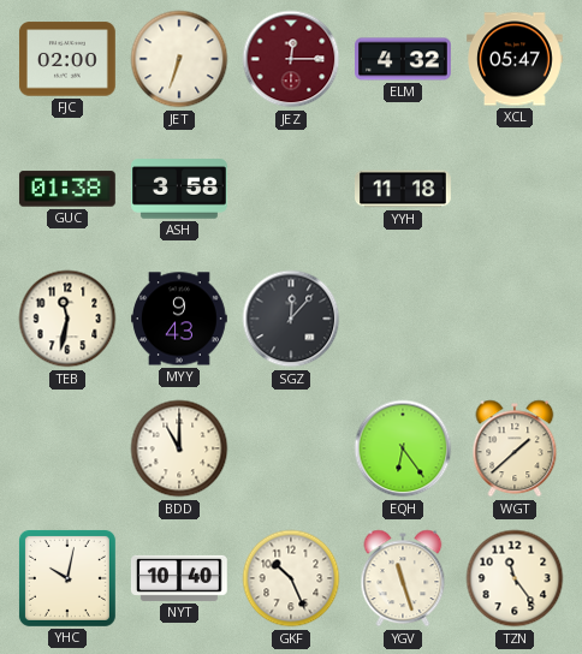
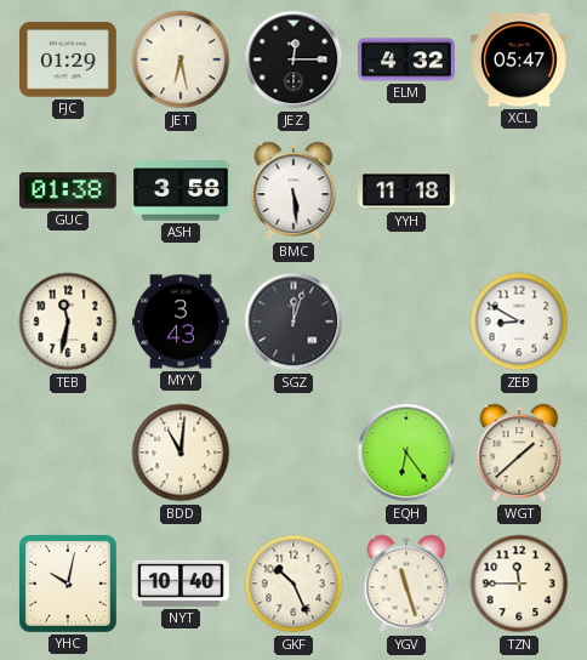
FJC: 02:00 -> 01:29
JET: 6:33 -> 6:28
JEZ dial: burgundy -> black
BMC: none -> 5:29
MYY: 9:43 -> 3:43
SGZ: 12:07 -> 12:03
ZEB: none -> 8:50
BDD: 11:00 -> 11:01
TZN: 11:24 -> 11:45
